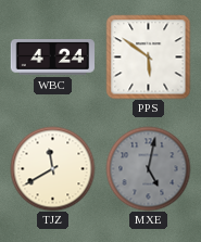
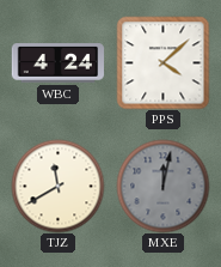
PPS: 5:51 -> 4:08
MXE: 5:02 -> 12:02
